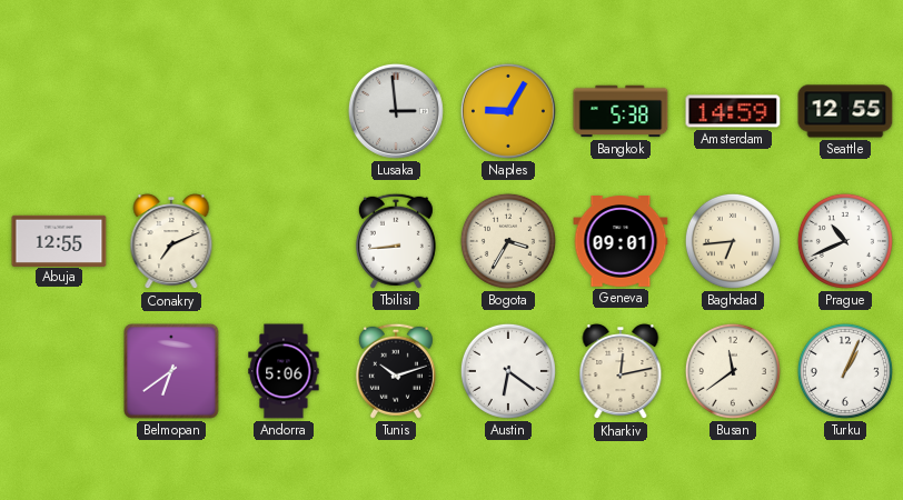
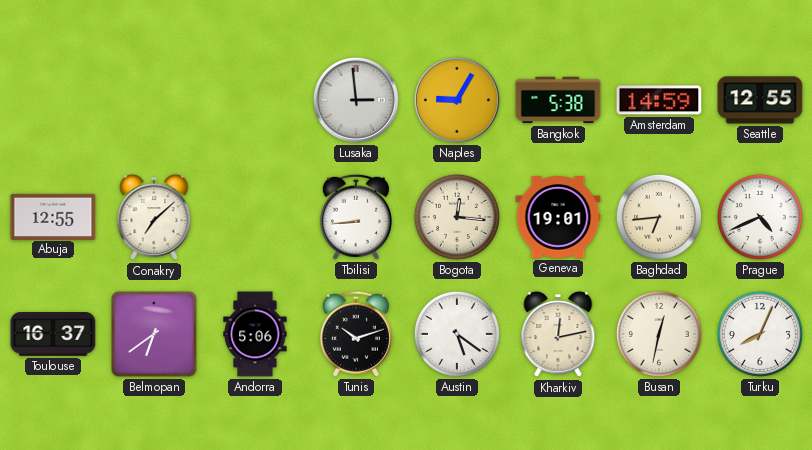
Conakry: 7:11 -> 7:08
Bogota: 3:35 -> 12:16
Geneva: 09:01 -> 19:01
Prague: 10:41 -> 4:41
Toulouse: none -> 16:37
Austin: 6:21 -> 5:21
Busan: 11:39 -> 12:32
Turku: 1:04 -> 8:04
